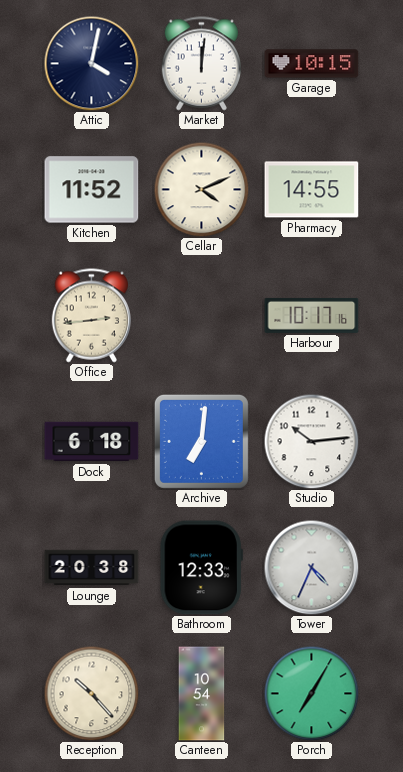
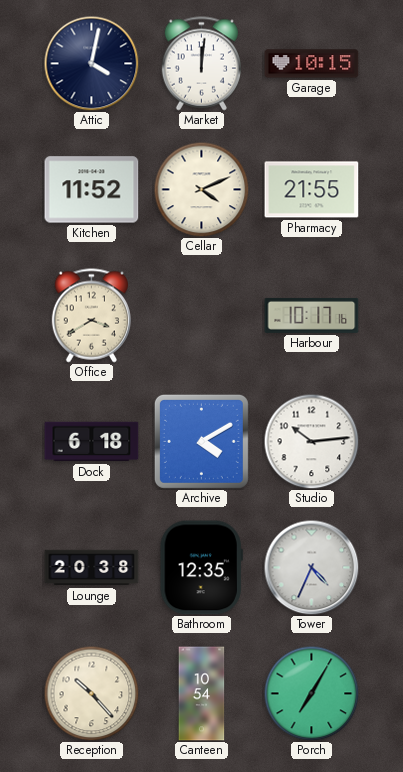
Pharmacy: 14:55 -> 21:55
Office: 2:44 -> 3:40
Archive: 7:01 -> 4:10
Bathroom: 12:33 -> 12:35
